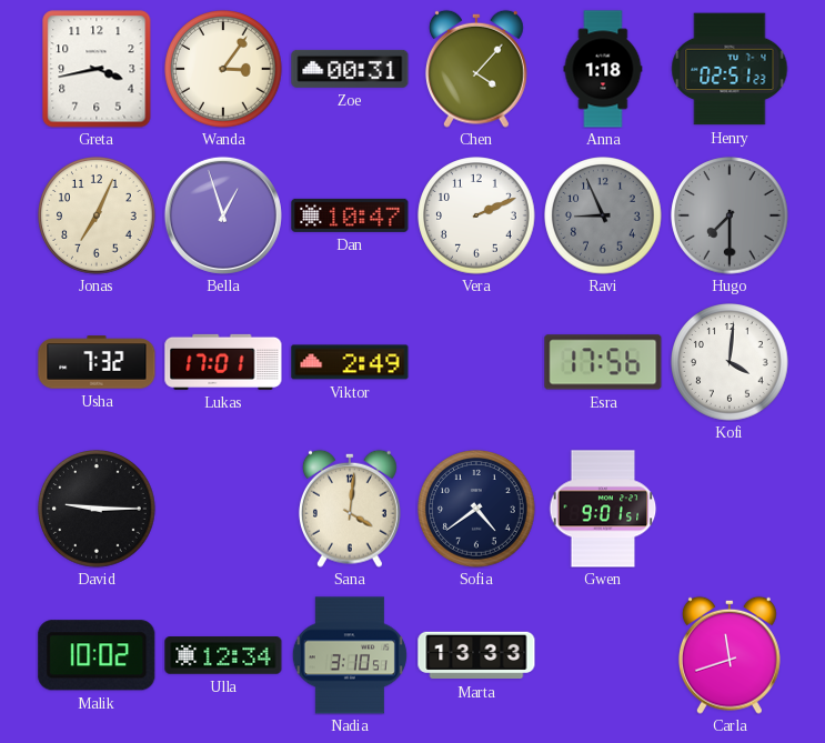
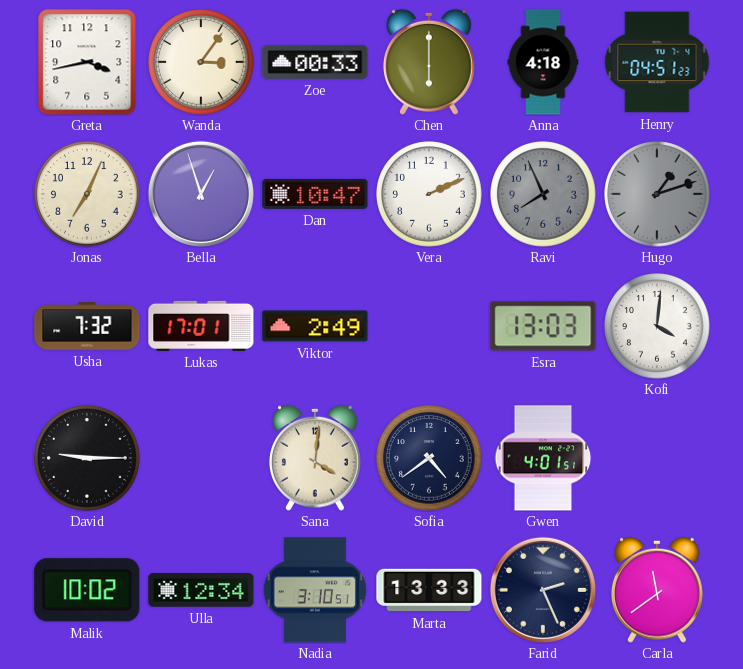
Zoe: 00:31 -> 00:33
Chen: 4:07 -> 6:00
Anna: 1:18 -> 4:18
Henry: 02:51 -> 04:51
Ravi: 8:56 -> 7:56
Hugo: 7:30 -> 1:12
Esra: 17:56 -> 13:03
Gwen: 9:01 -> 4:01
Farid: none -> 2:26
Carla: 11:42 -> 11:39
